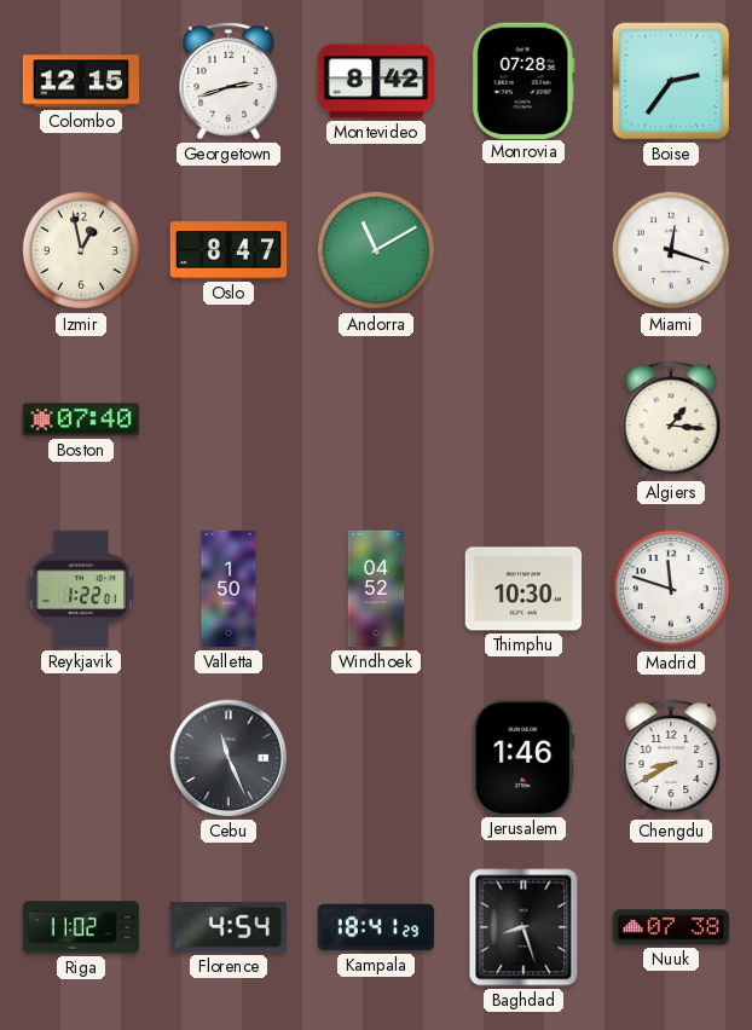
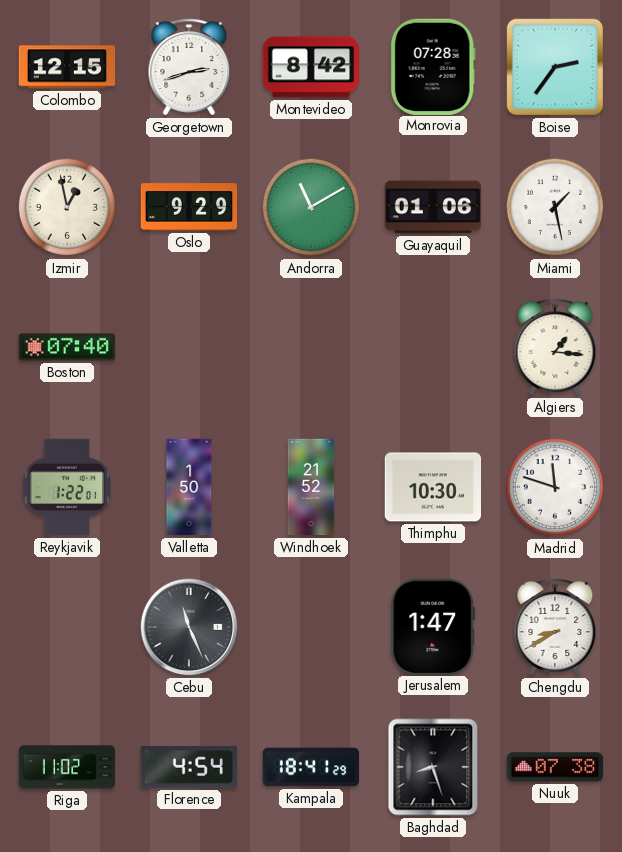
Oslo: 8:47 -> 9:29
Guayaquil: none -> 01:06
Miami: 12:18 -> 1:28
Windhoek: 04:52 -> 21:52
Jerusalem: 1:46 -> 1:47
